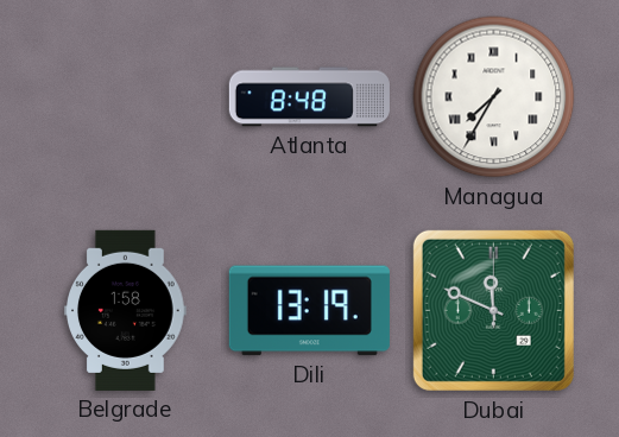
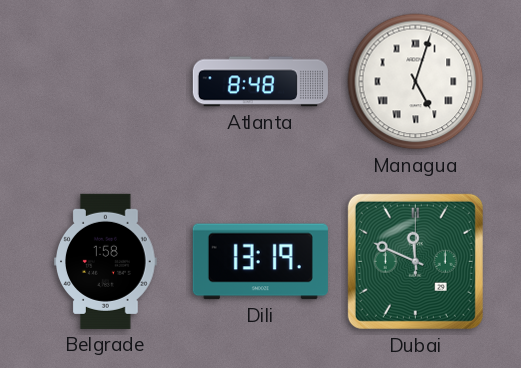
Managua: 7:35 -> 5:03
